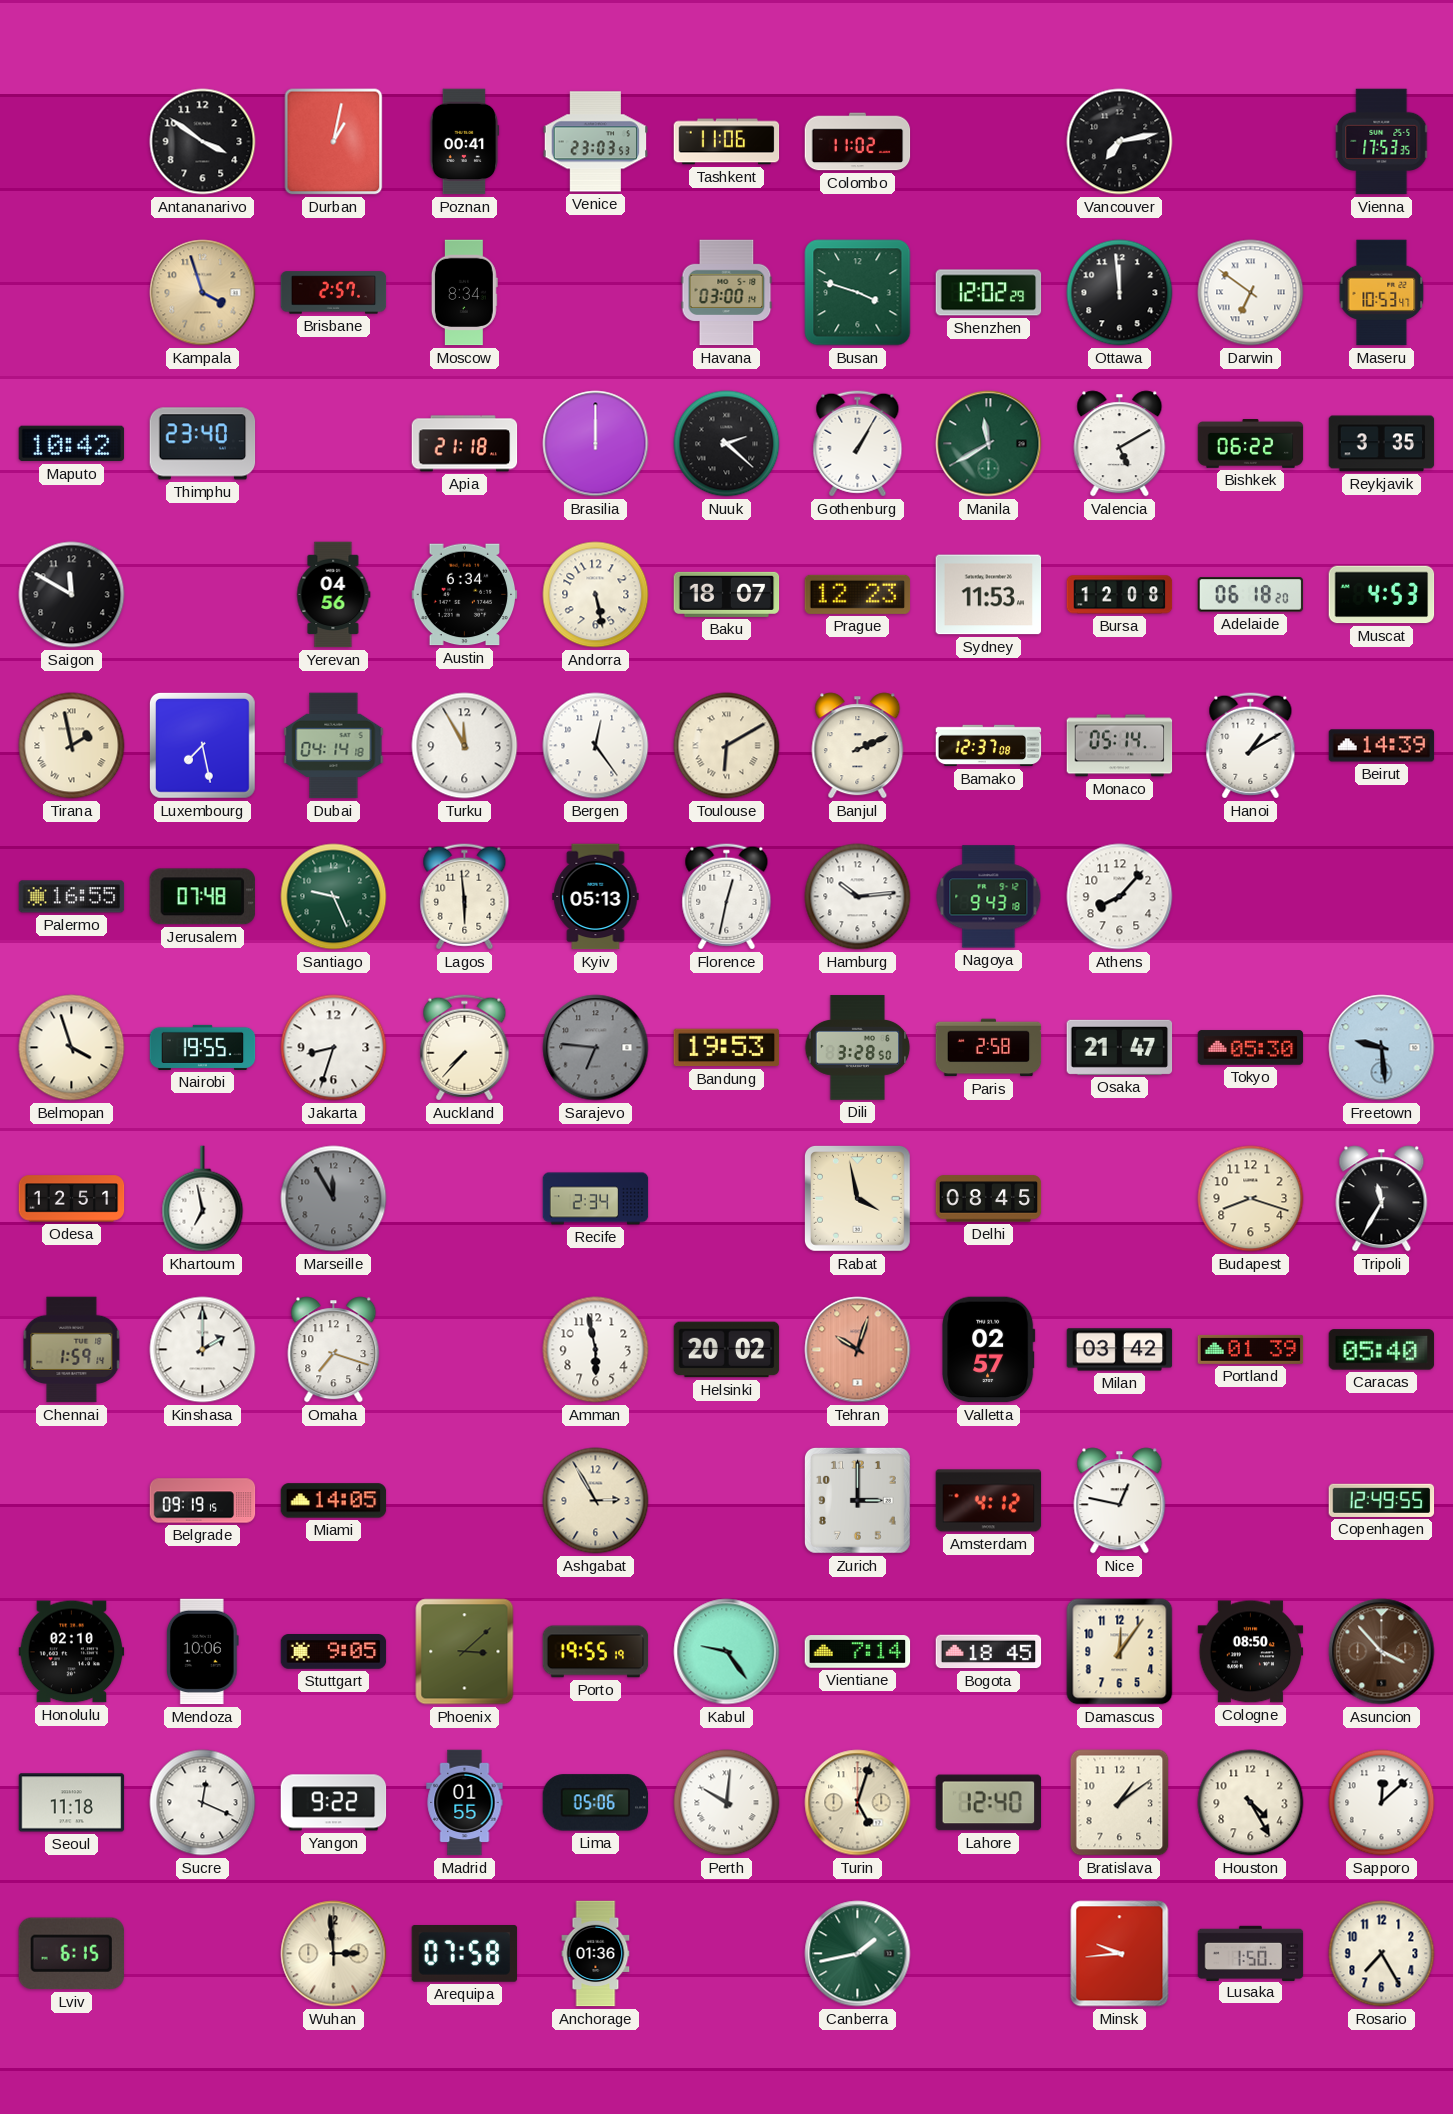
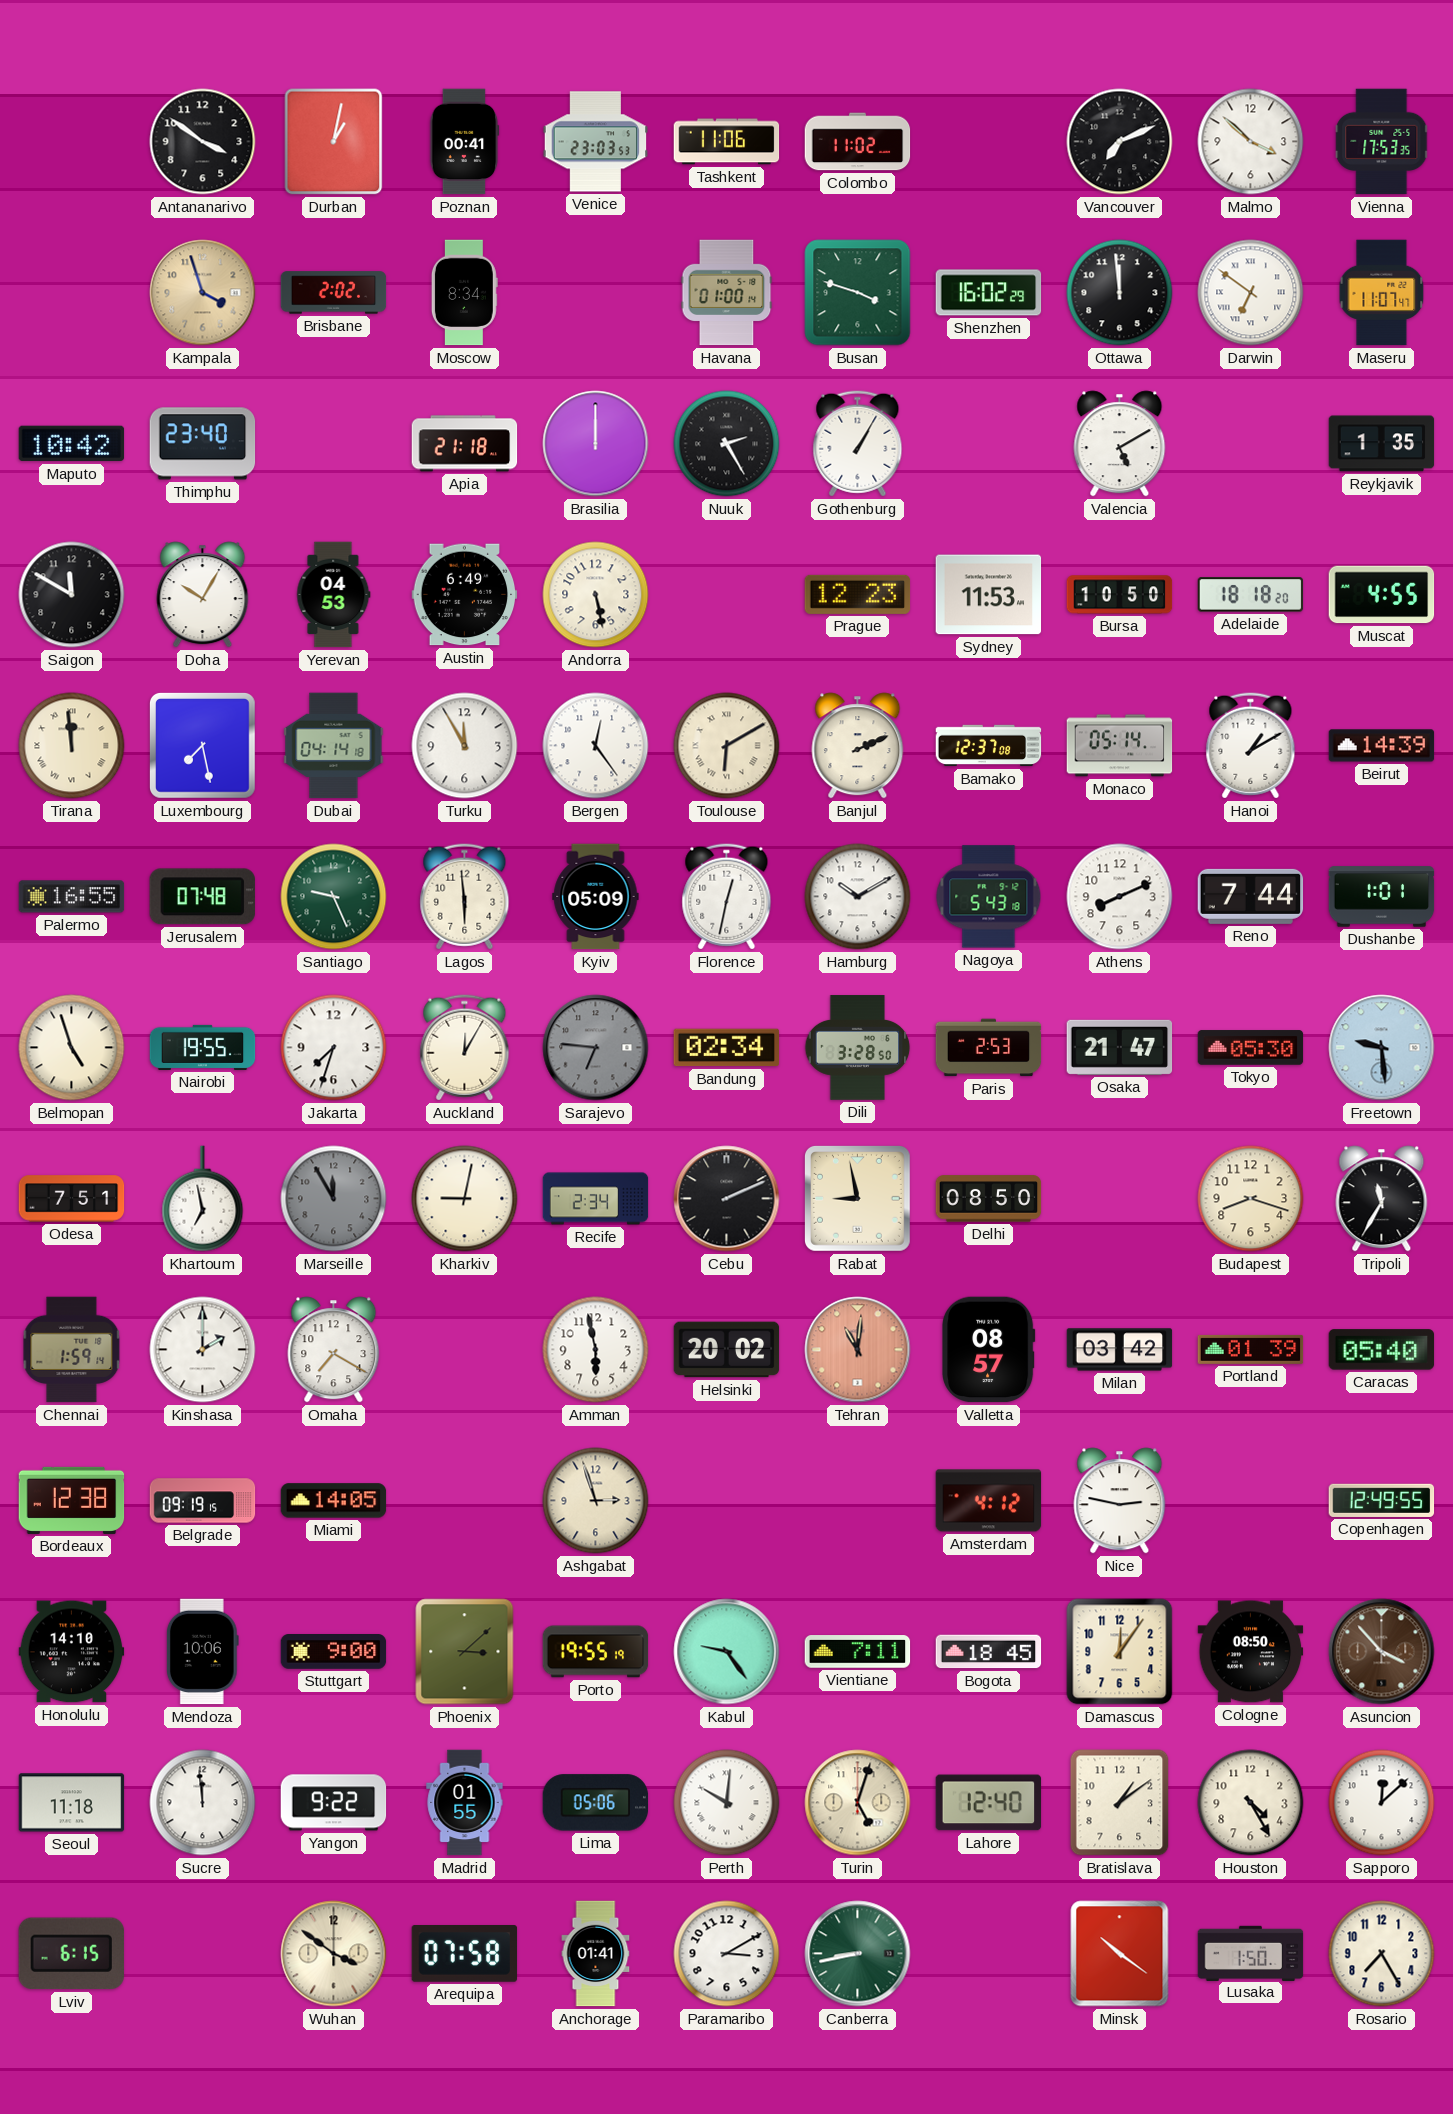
Vancouver: 7:13 -> 7:11
Malmo: none -> 3:52
Brisbane: 2:57 -> 2:02
Havana: 03:00 -> 01:00
Shenzhen: 12:02 -> 16:02
Maseru: 10:53 -> 11:07
Nuuk: 2:22 -> 2:25
Manila: 11:40 -> none
Bishkek: 06:22 -> none
Reykjavik: 3:35 -> 1:35
Doha: none -> 10:05
Yerevan: 04:56 -> 04:53
Austin: 6:34 -> 6:49
Baku: 18:07 -> none
Bursa: 12:08 -> 10:50
Adelaide: 06:18 -> 18:18
Muscat: 4:53 -> 4:55
Tirana: 1:58 -> 11:59
Kyiv: 05:13 -> 05:09
Hamburg: 10:14 -> 10:10
Nagoya: 9:43 -> 5:43
Athens: 8:07 -> 8:11
Reno: none -> 7:44
Dushanbe: none -> 1:01
Belmopan: 3:57 -> 4:57
Jakarta: 8:33 -> 7:33
Auckland: 7:37 -> 12:05
Bandung: 19:53 -> 02:34
Paris: 2:58 -> 2:53
Odesa: 12:51 -> 7:51
Kharkiv: none -> 9:02
Cebu: none -> 2:11
Rabat: 3:58 -> 8:58
Delhi: 08:45 -> 08:50
Omaha: 7:18 -> 7:20
Tehran: 10:03 -> 11:01
Valletta: 02:57 -> 08:57
Bordeaux: none -> 12:38
Ashgabat: 2:55 -> 2:57
Zurich: 3:00 -> none
Nice: 12:47 -> 2:47
Honolulu: 02:10 -> 14:10
Stuttgart: 9:05 -> 9:00
Vientiane: 7:14 -> 7:11
Sucre: 12:19 -> 11:59
Wuhan: 2:59 -> 3:51
Anchorage: 01:36 -> 01:41
Paramaribo: none -> 3:10
Canberra: 1:43 -> 8:43
Minsk: 9:44 -> 10:21
